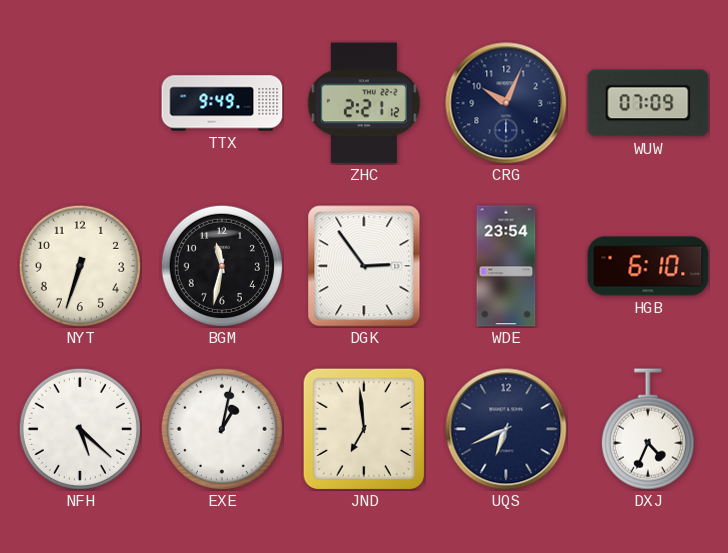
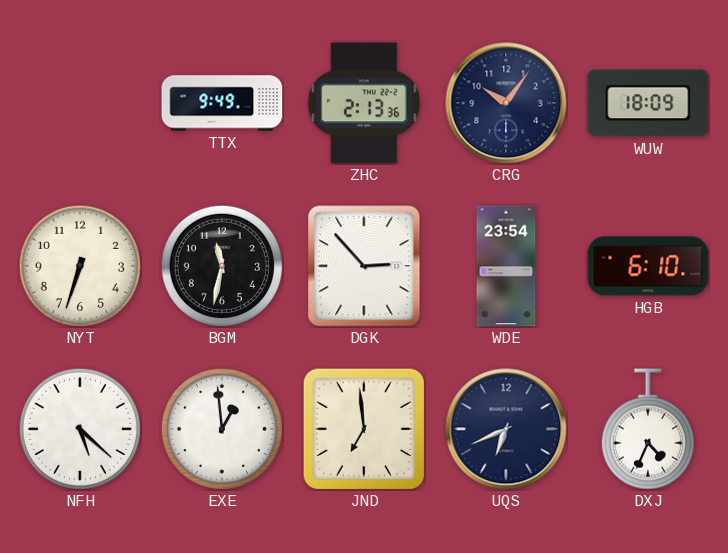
ZHC: 2:21 -> 2:13
CRG: 10:04 -> 10:06
WUW: 07:09 -> 18:09
DGK: 2:54 -> 2:53
EXE: 1:02 -> 12:59
